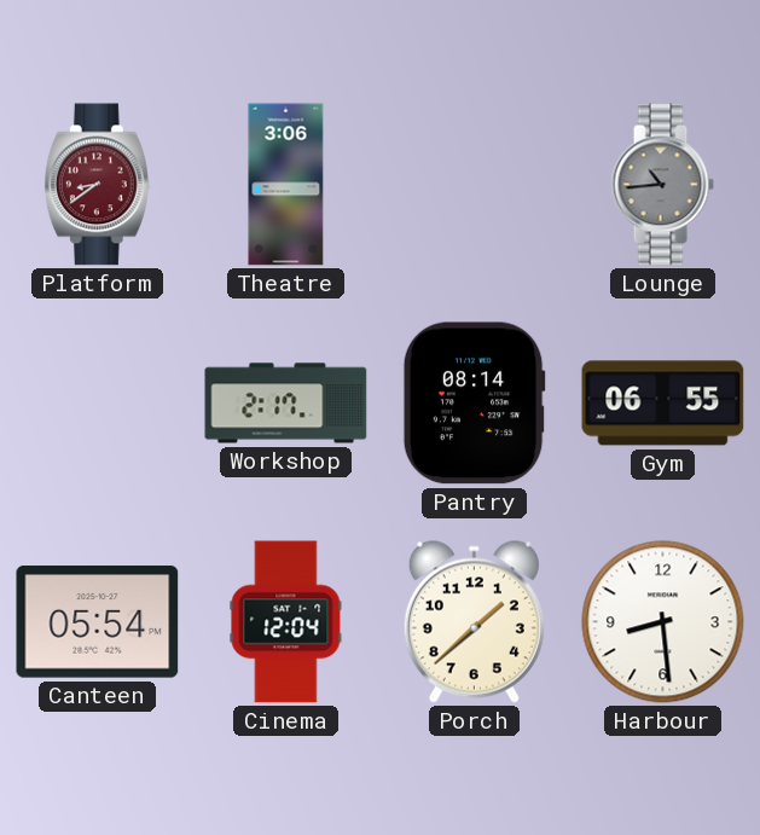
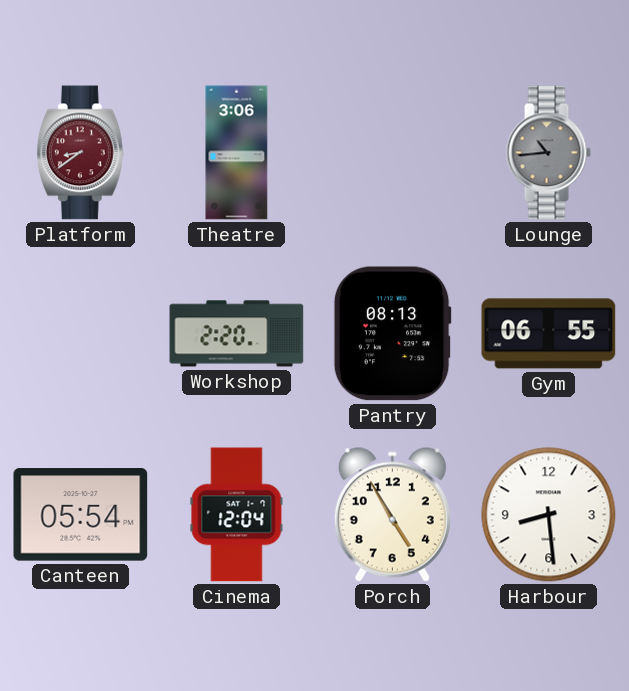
Workshop: 2:17 -> 2:20
Pantry: 08:14 -> 08:13
Porch: 1:38 -> 4:55
